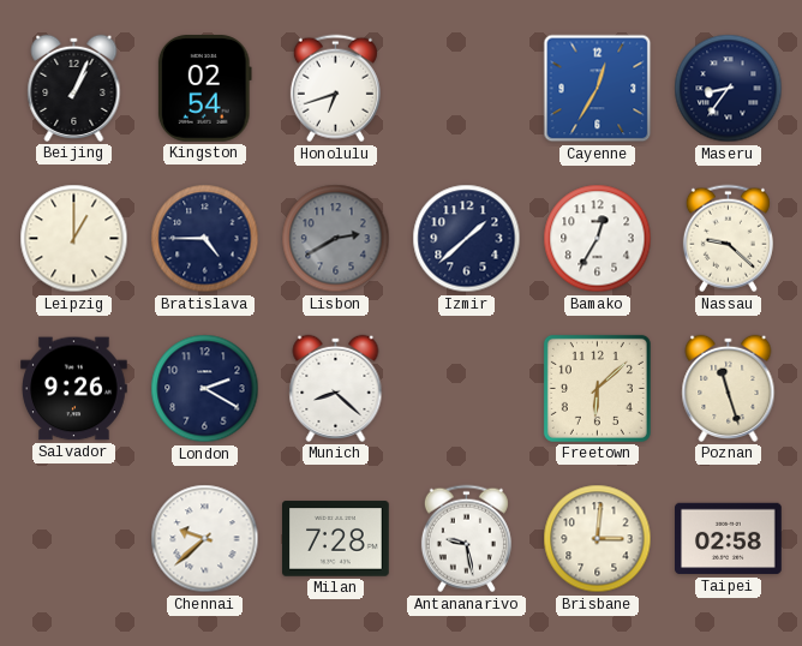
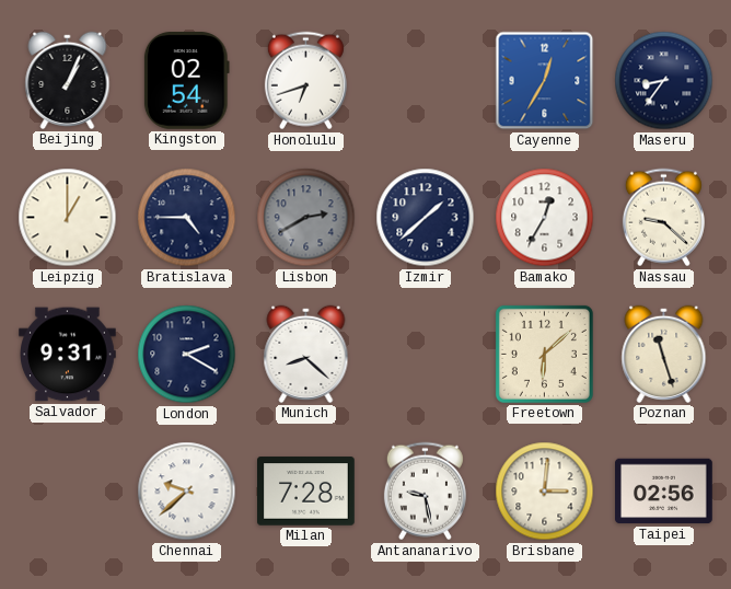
Salvador: 9:26 -> 9:31
Taipei: 02:58 -> 02:56
